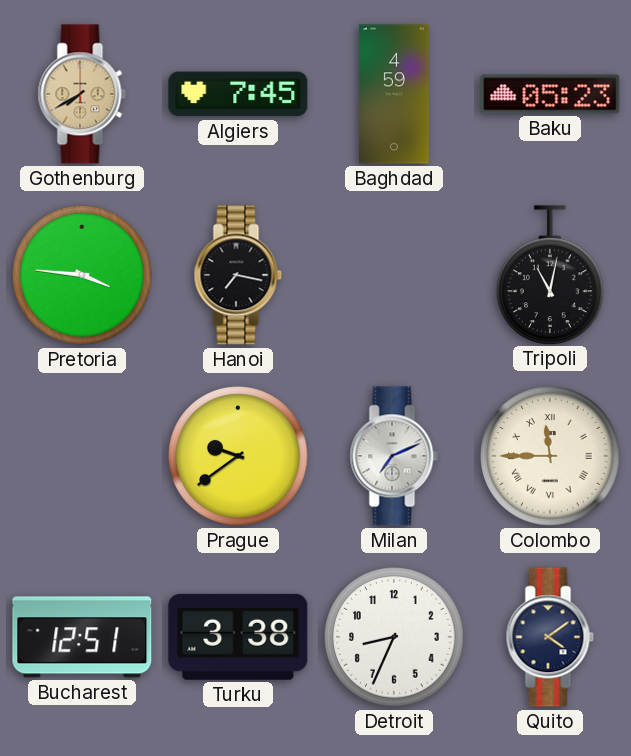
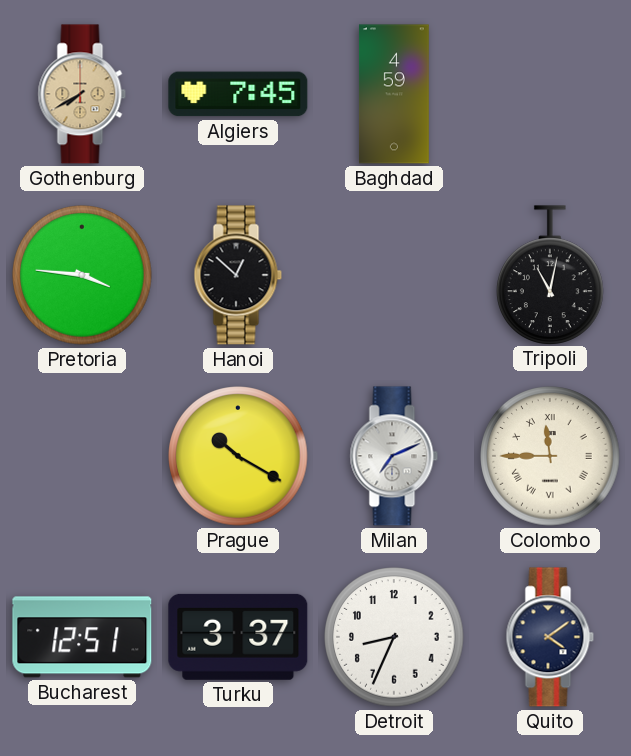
Baku: 05:23 -> none
Hanoi: 7:17 -> 12:52
Prague: 9:39 -> 10:20
Turku: 3:38 -> 3:37
